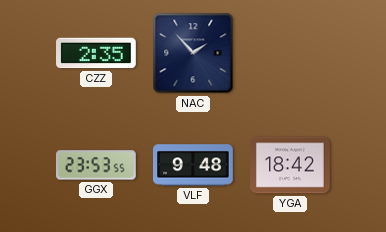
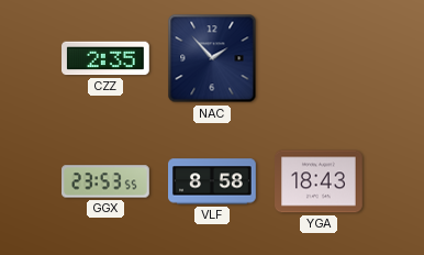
VLF: 9:48 -> 8:58
YGA: 18:42 -> 18:43
